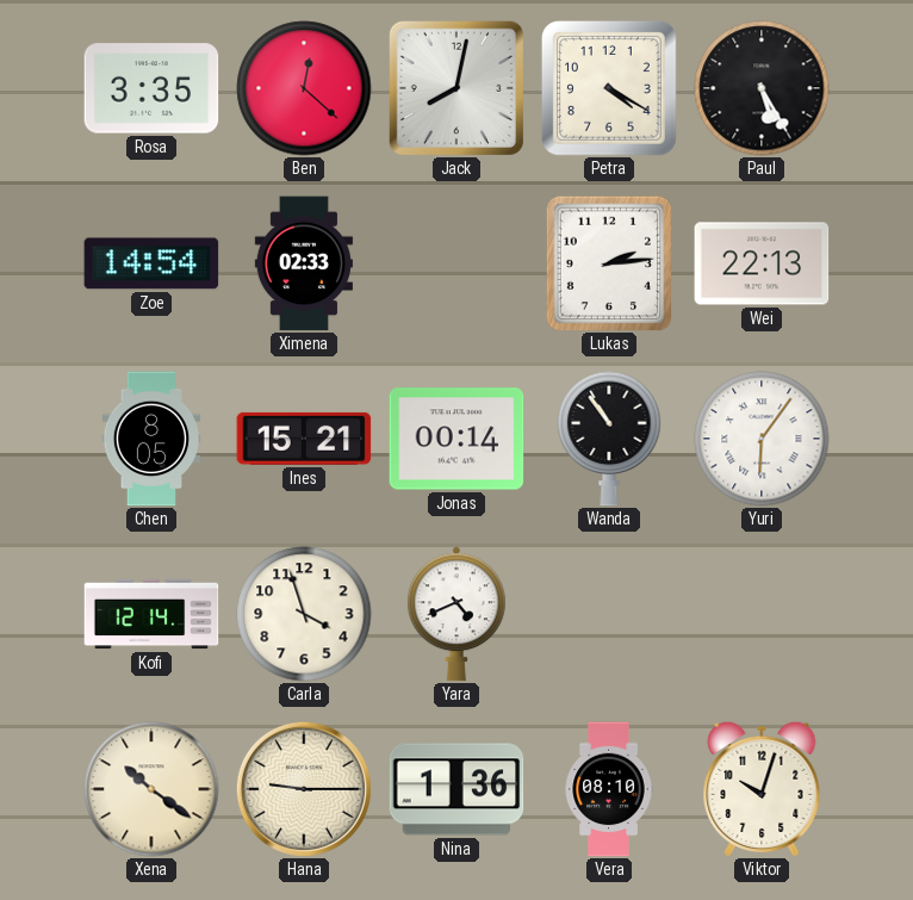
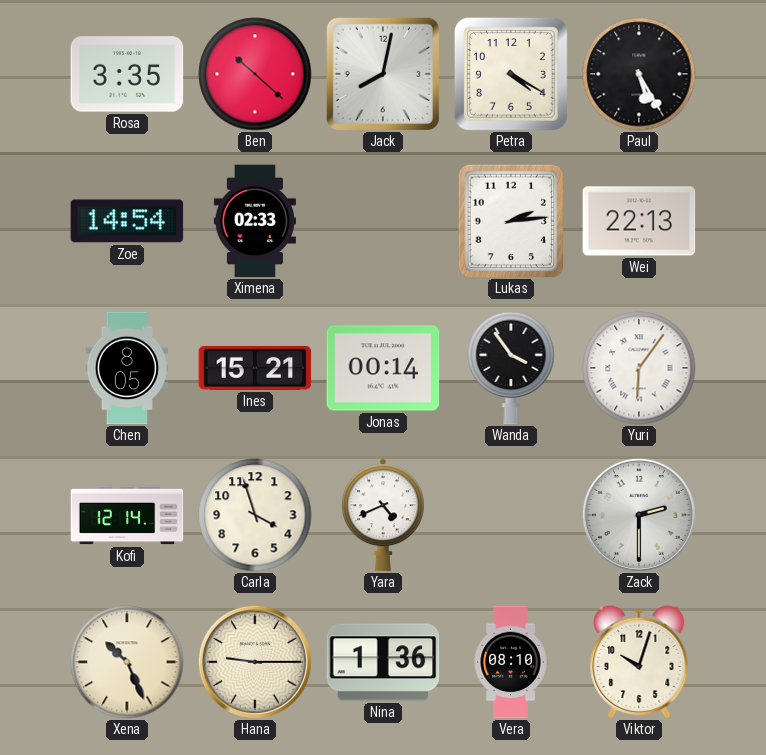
Ben: 12:22 -> 10:22
Wanda: 10:54 -> 3:54
Zack: none -> 2:30
Xena: 10:21 -> 10:26
